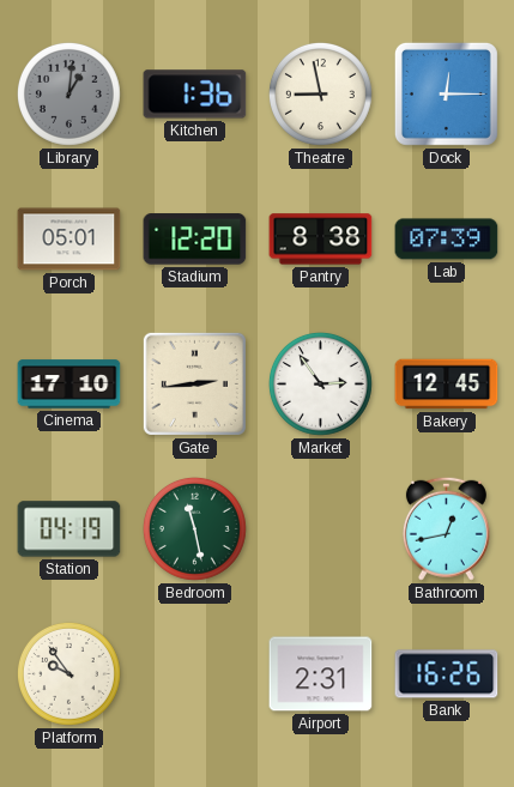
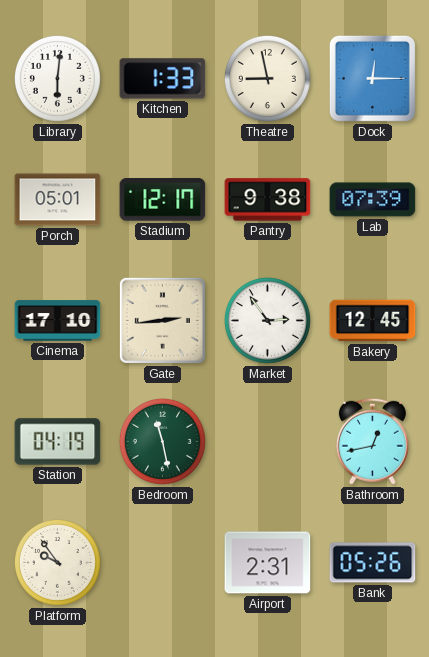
Library: 1:01 -> 6:01
Library dial: grey -> white
Kitchen: 1:36 -> 1:33
Stadium: 12:20 -> 12:17
Pantry: 8:38 -> 9:38
Bank: 16:26 -> 05:26
